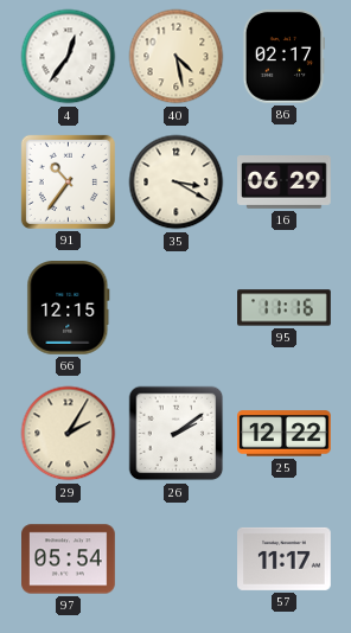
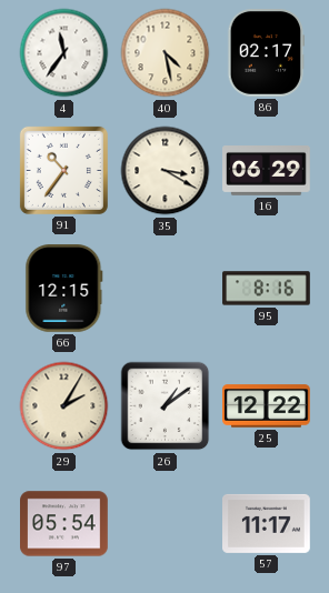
4: 12:36 -> 11:36
95: 11:16 -> 8:16
26: 2:09 -> 1:09
